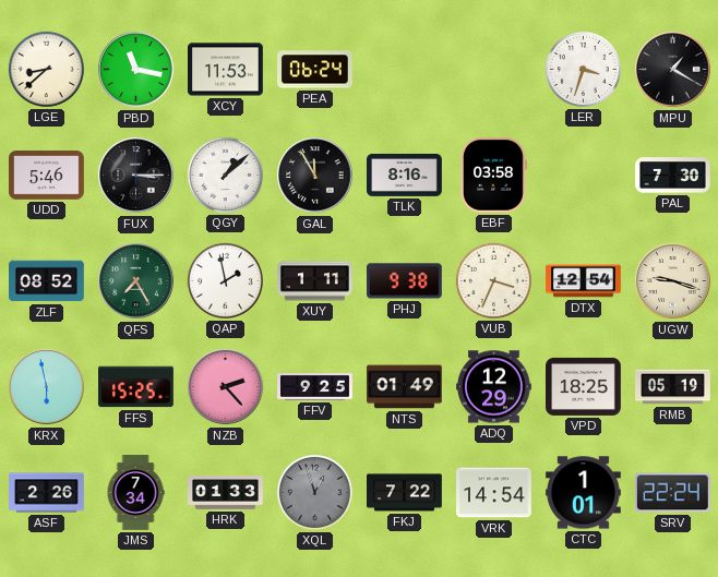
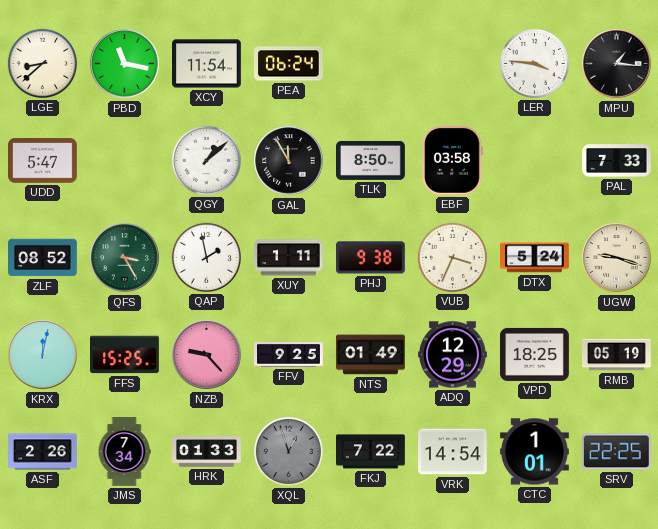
XCY: 11:53 -> 11:54
LER: 3:33 -> 3:46
MPU: 1:20 -> 1:16
UDD: 5:46 -> 5:47
FUX: 3:15 -> none
TLK: 8:16 -> 8:50
PAL: 7:30 -> 7:33
QFS: 7:25 -> 3:25
DTX: 12:54 -> 5:24
KRX: 5:58 -> 12:02
NZB: 2:23 -> 9:23
SRV: 22:24 -> 22:25
